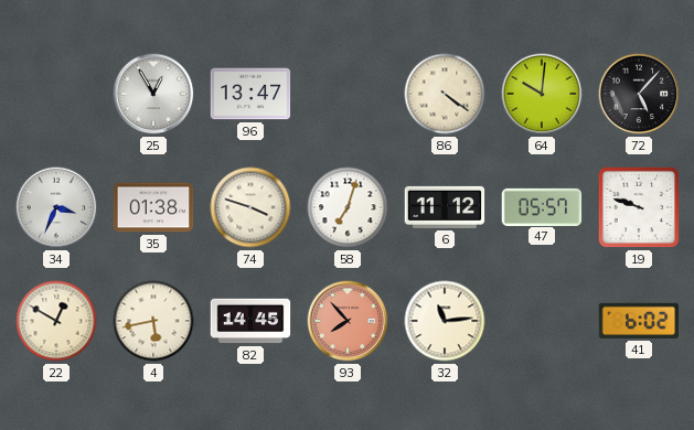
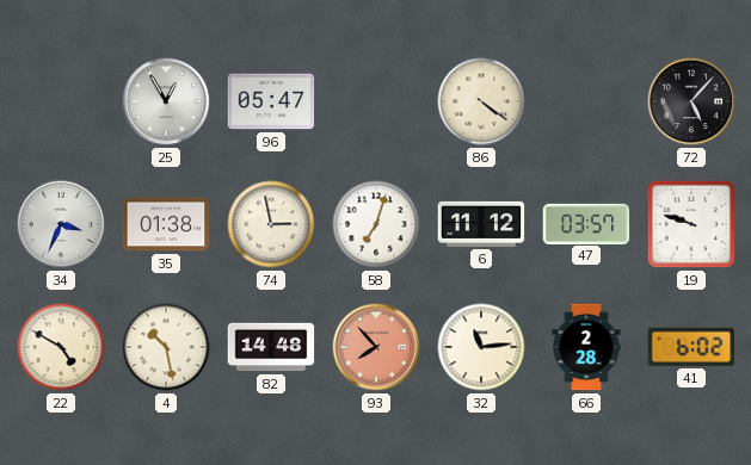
96: 13:47 -> 05:47
64: 10:01 -> none
74: 3:48 -> 2:58
47: 05:57 -> 03:57
22: 12:50 -> 4:50
4: 5:43 -> 10:28
82: 14:45 -> 14:48
66: none -> 2:28
